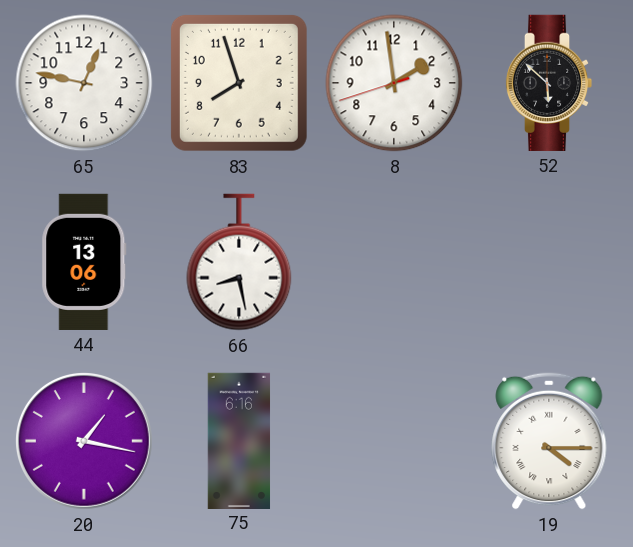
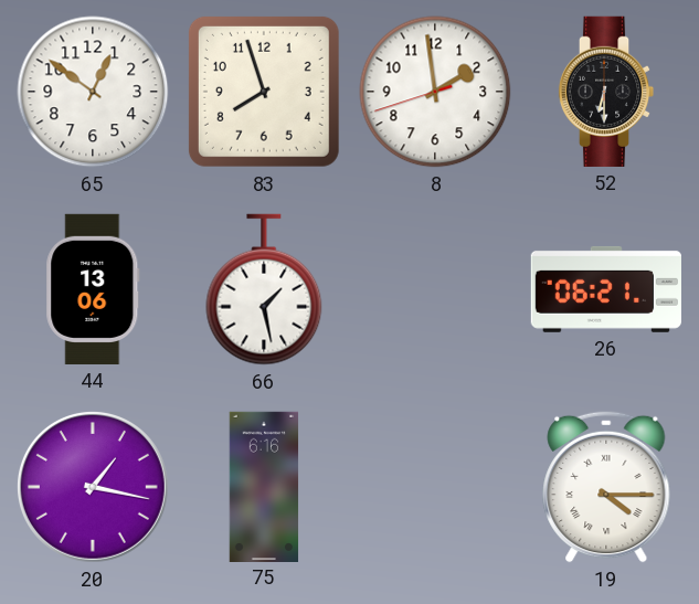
65: 12:47 -> 12:51
52: 5:52 -> 6:30
66: 8:28 -> 1:28
26: none -> 06:21
